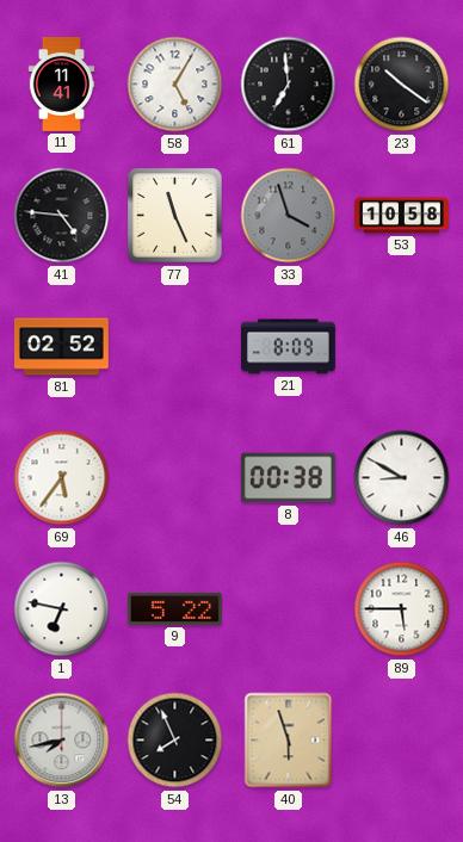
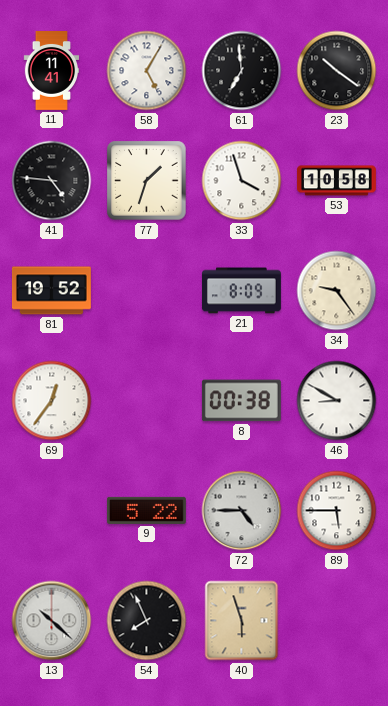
77: 11:26 -> 1:33
33 dial: grey -> white
81: 02:52 -> 19:52
34: none -> 9:24
69: 5:36 -> 12:36
1: 6:47 -> none
72: none -> 4:45
13: 7:43 -> 10:22
